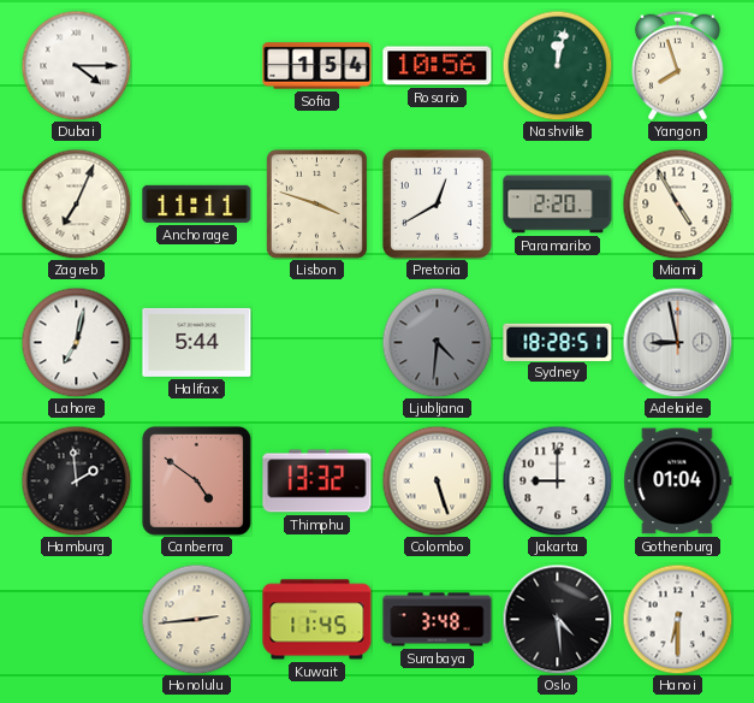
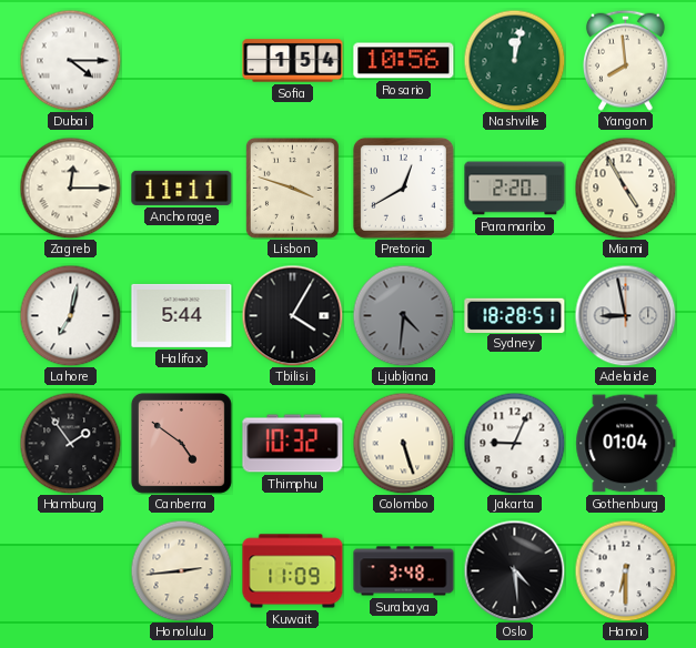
Yangon: 7:57 -> 7:59
Zagreb: 7:04 -> 12:15
Tbilisi: none -> 4:05
Hamburg: 1:59 -> 1:54
Thimphu: 13:32 -> 10:32
Jakarta: 9:00 -> 9:04
Kuwait: 11:45 -> 11:09
